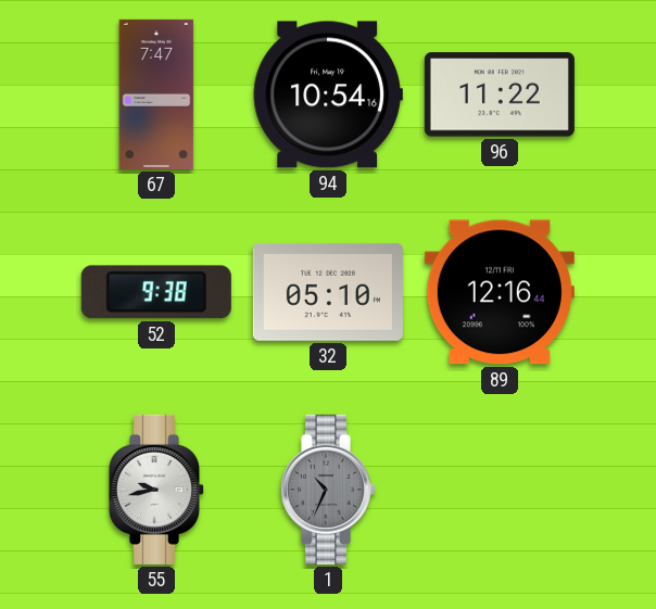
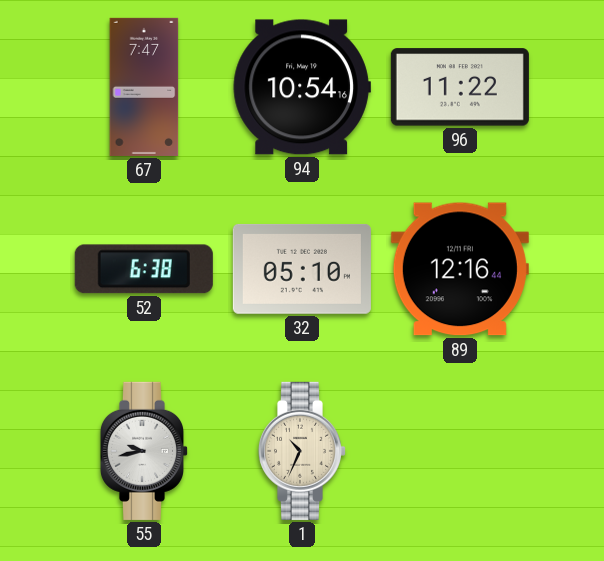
52: 9:38 -> 6:38
1 dial: grey -> cream
